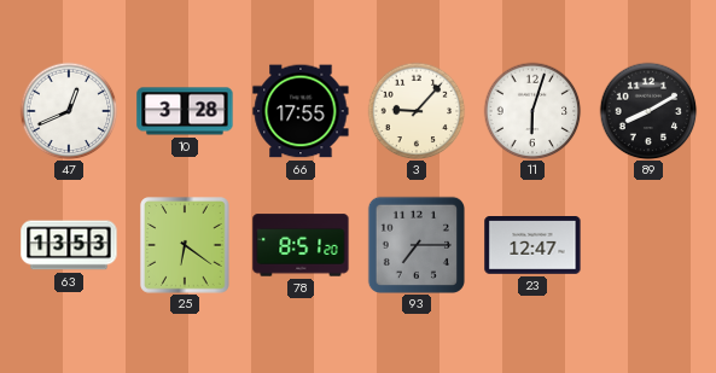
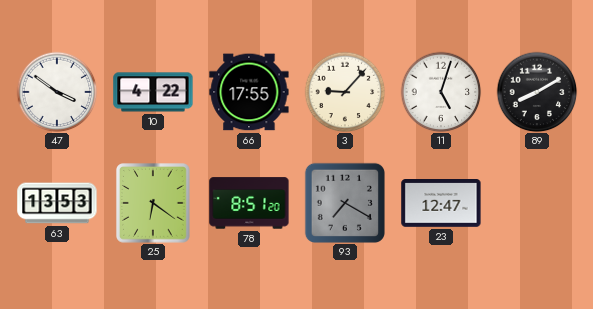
47: 12:41 -> 3:51
10: 3:28 -> 4:22
11: 6:03 -> 5:03
93: 7:15 -> 7:20
